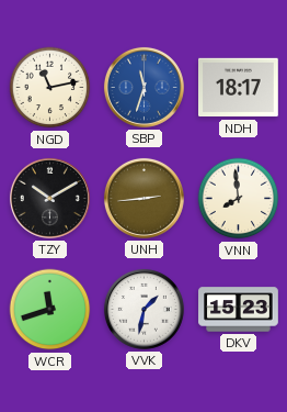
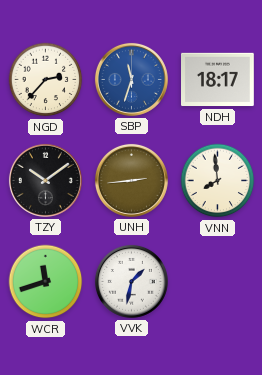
NGD: 11:13 -> 2:37
TZY: 10:10 -> 10:09
DKV: 15:23 -> none
